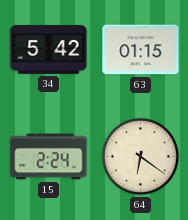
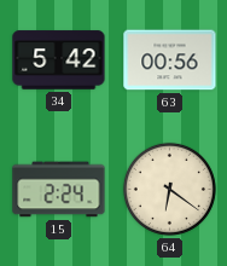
63: 01:15 -> 00:56
